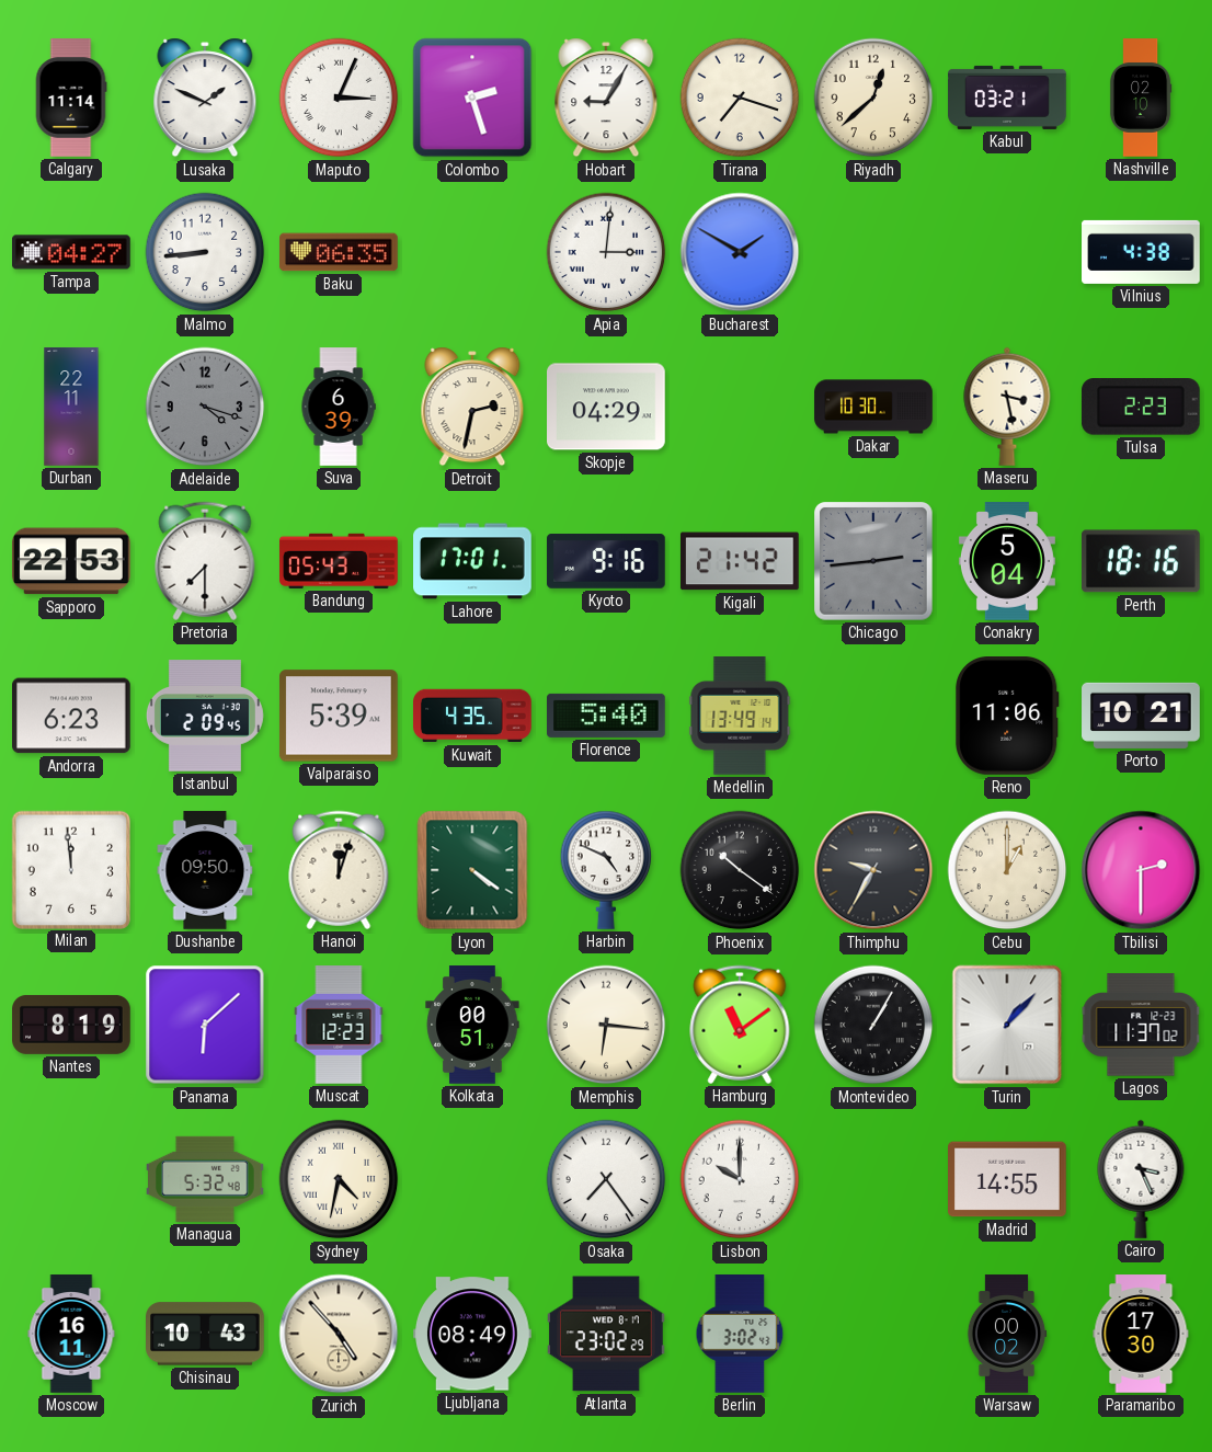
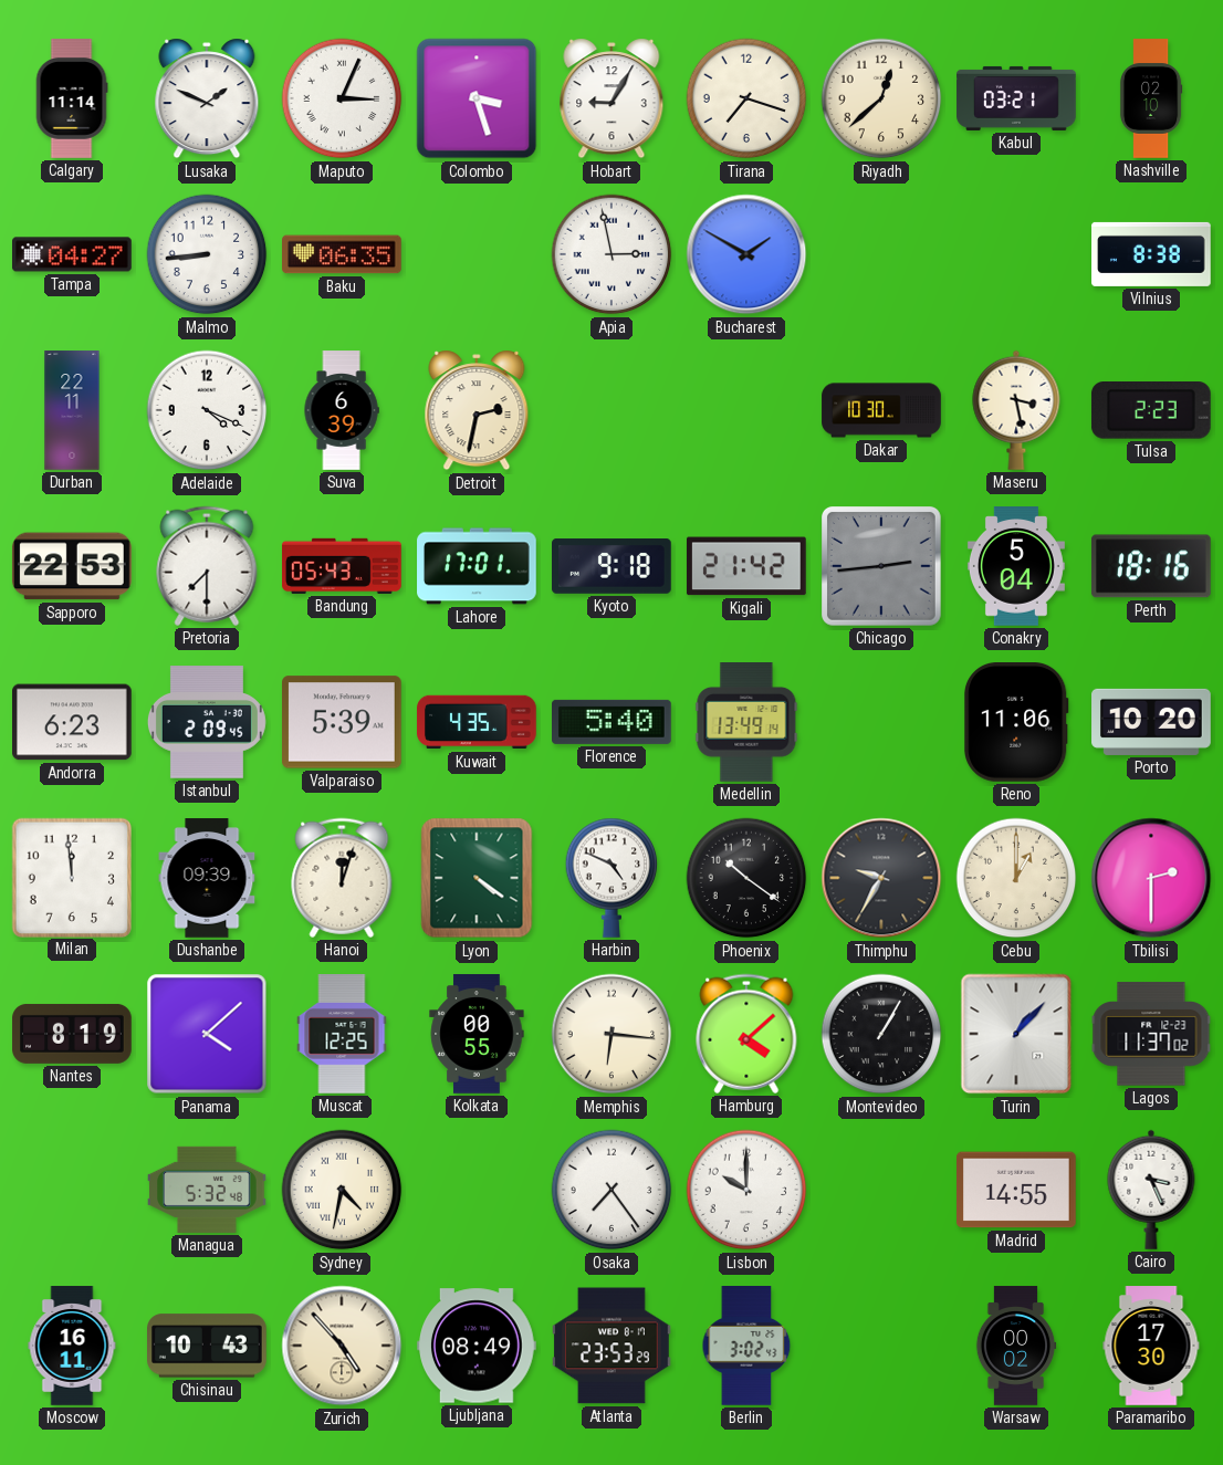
Colombo: 2:27 -> 3:27
Apia: 3:01 -> 2:58
Vilnius: 4:38 -> 8:38
Adelaide: 4:18 -> 4:19
Adelaide dial: grey -> white
Skopje: 04:29 -> none
Kyoto: 9:16 -> 9:18
Porto: 10:21 -> 10:20
Dushanbe: 09:50 -> 09:39
Panama: 6:08 -> 4:08
Muscat: 12:23 -> 12:25
Kolkata: 00:51 -> 00:55
Hamburg: 11:09 -> 4:08
Atlanta: 23:02 -> 23:53
